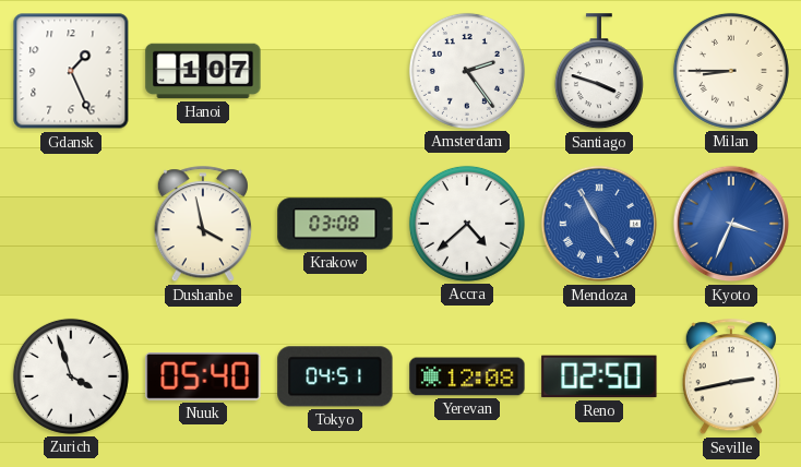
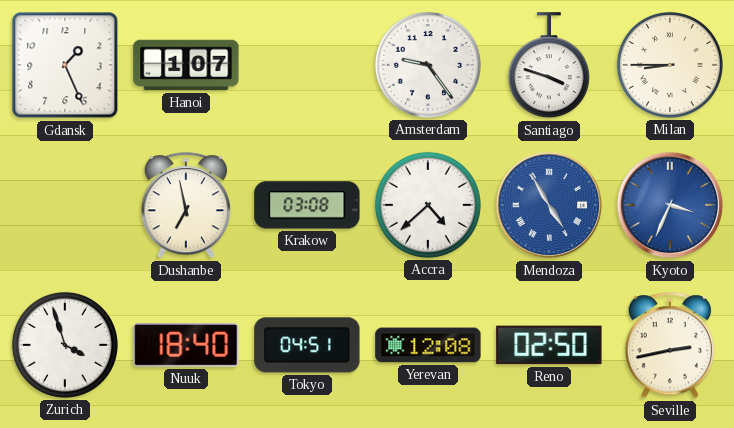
Amsterdam: 2:24 -> 9:24
Dushanbe: 3:58 -> 6:58
Nuuk: 05:40 -> 18:40
